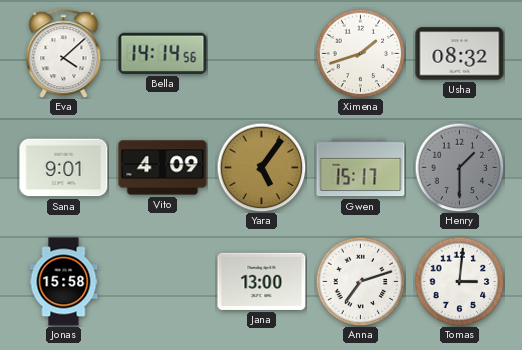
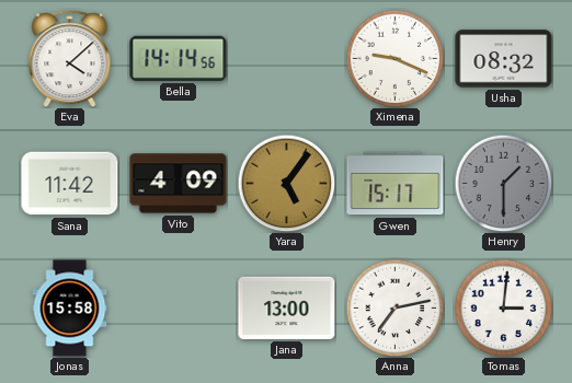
Ximena: 1:42 -> 9:19
Sana: 9:01 -> 11:42
Anna: 7:12 -> 7:13
